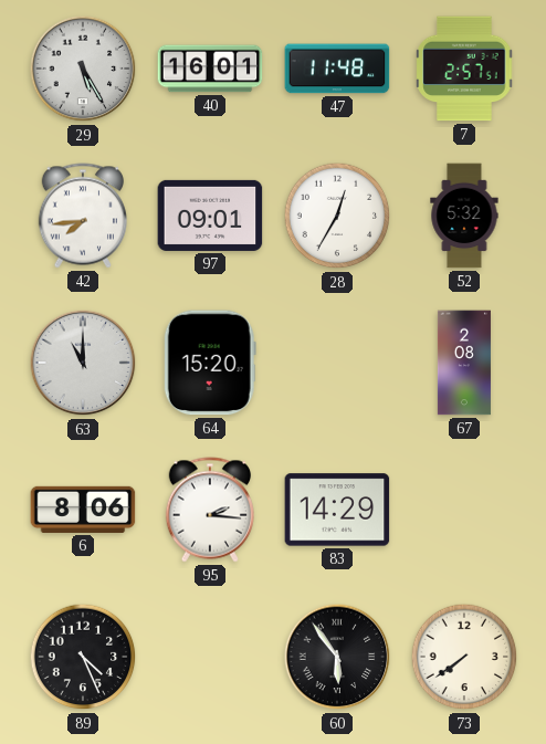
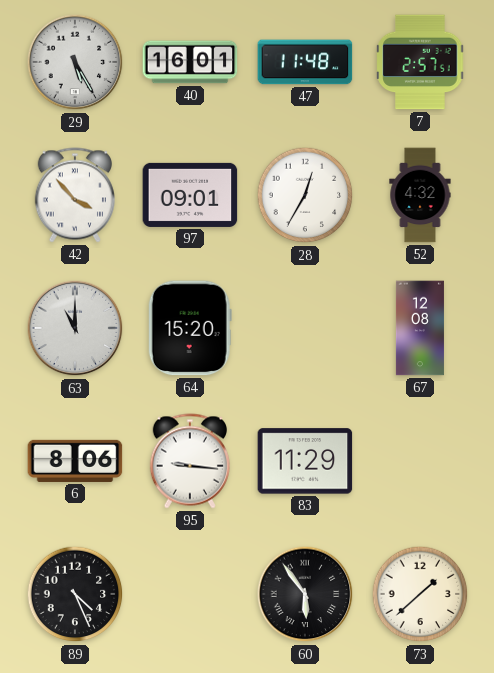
42: 7:44 -> 3:53
52: 5:32 -> 4:32
67: 2:08 -> 12:08
95: 2:16 -> 9:16
83: 14:29 -> 11:29
73: 7:39 -> 1:38
